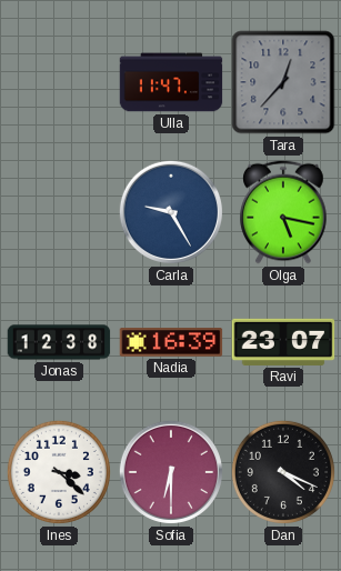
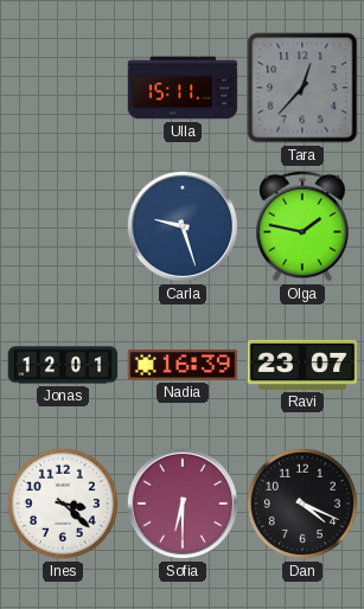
Ulla: 11:47 -> 15:11
Carla: 9:25 -> 9:27
Olga: 5:17 -> 1:47
Jonas: 12:38 -> 12:01
